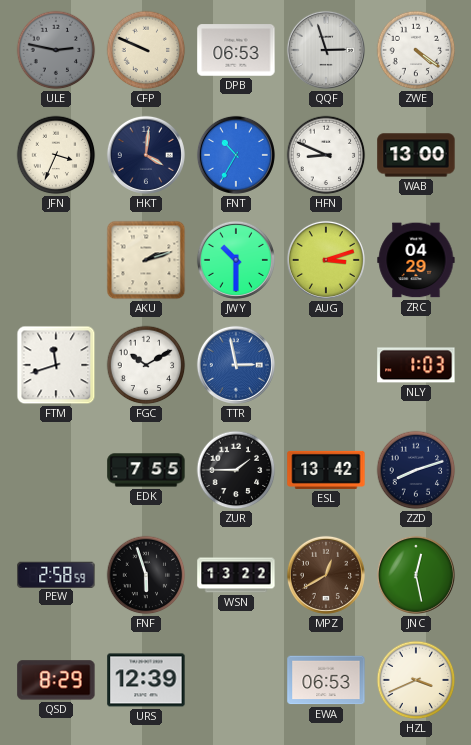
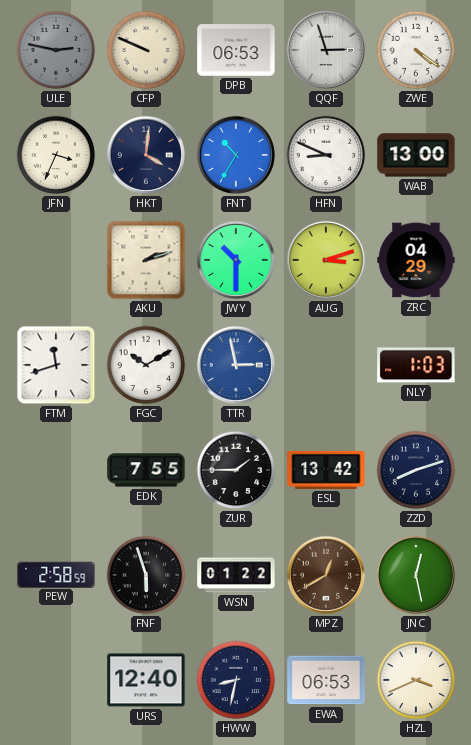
WSN: 13:22 -> 01:22
QSD: 8:29 -> none
URS: 12:39 -> 12:40
HWW: none -> 8:32
